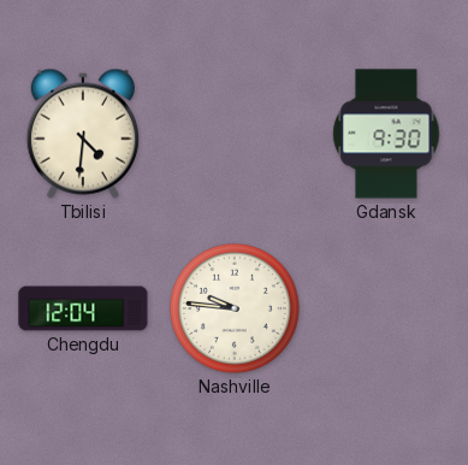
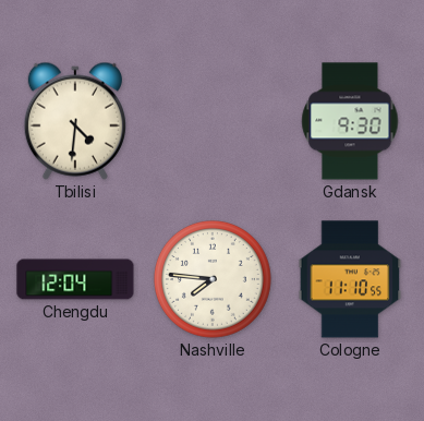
Nashville: 9:46 -> 7:46
Cologne: none -> 11:10
